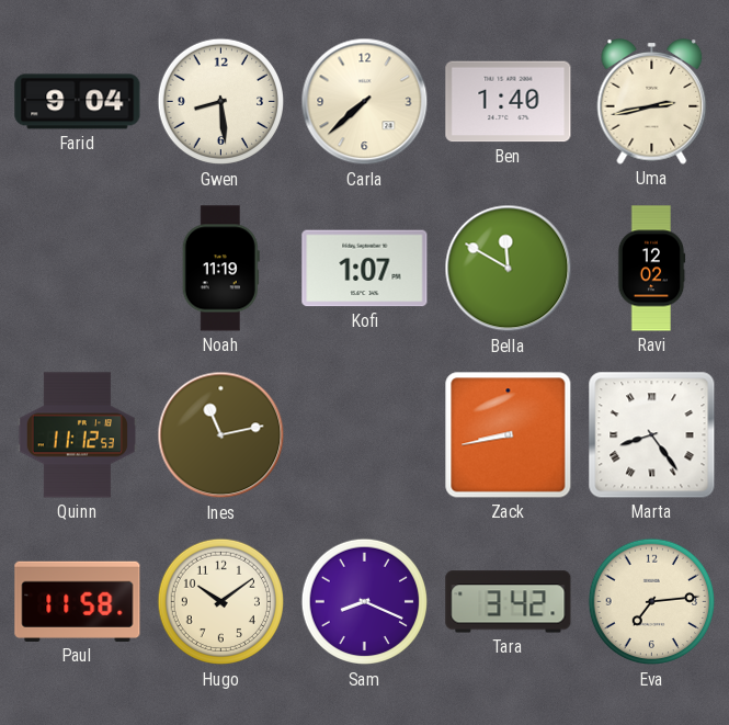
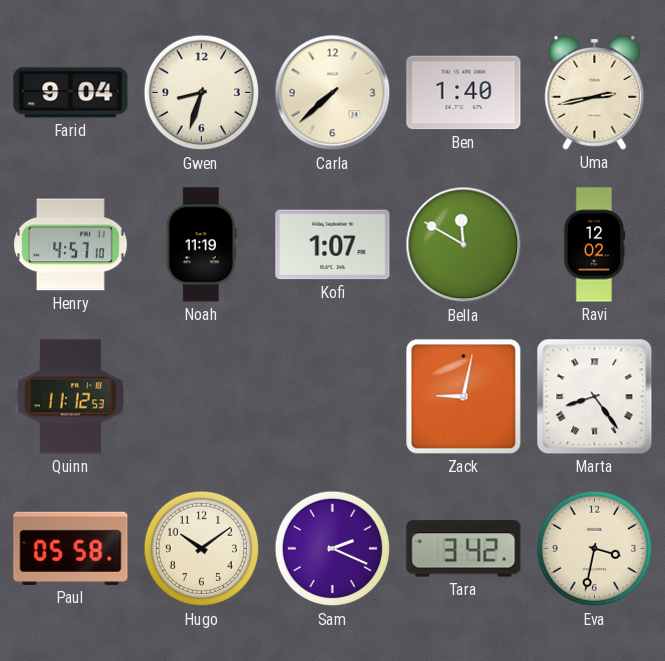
Gwen: 8:29 -> 8:33
Henry: none -> 4:57
Ines: 11:13 -> none
Zack: 8:43 -> 9:02
Paul: 11:58 -> 05:58
Sam: 8:19 -> 2:19
Eva: 7:14 -> 3:32
